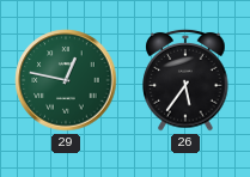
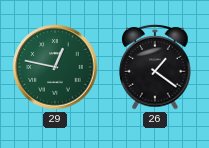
26: 5:36 -> 1:21
